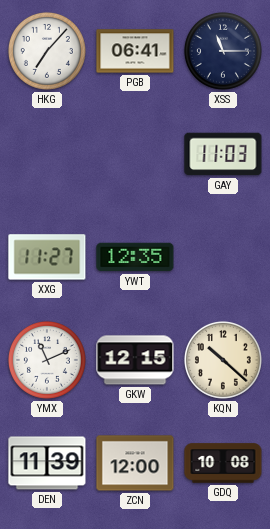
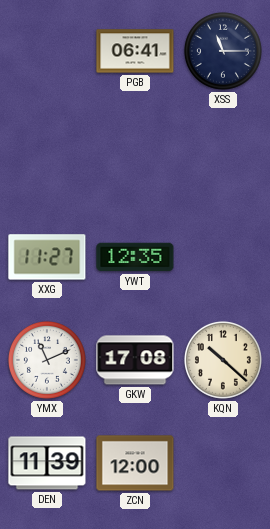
HKG: 7:07 -> none
GAY: 11:03 -> none
GKW: 12:15 -> 17:08
GDQ: 10:08 -> none
